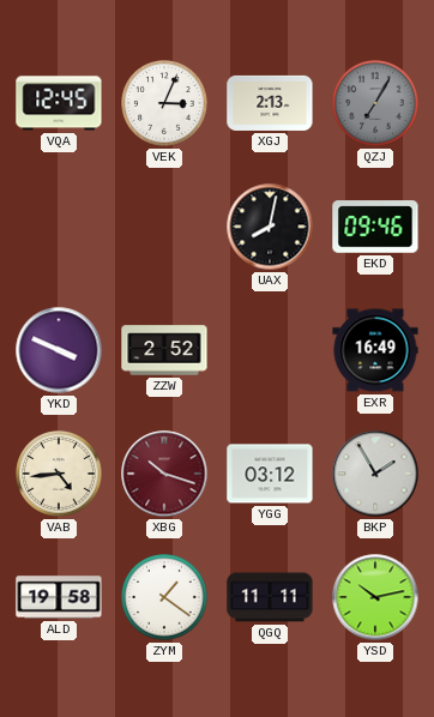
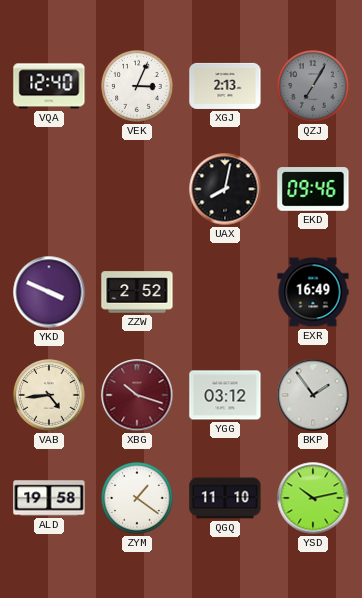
VQA: 12:45 -> 12:40
BKP: 1:55 -> 1:54
QGQ: 11:11 -> 11:10
